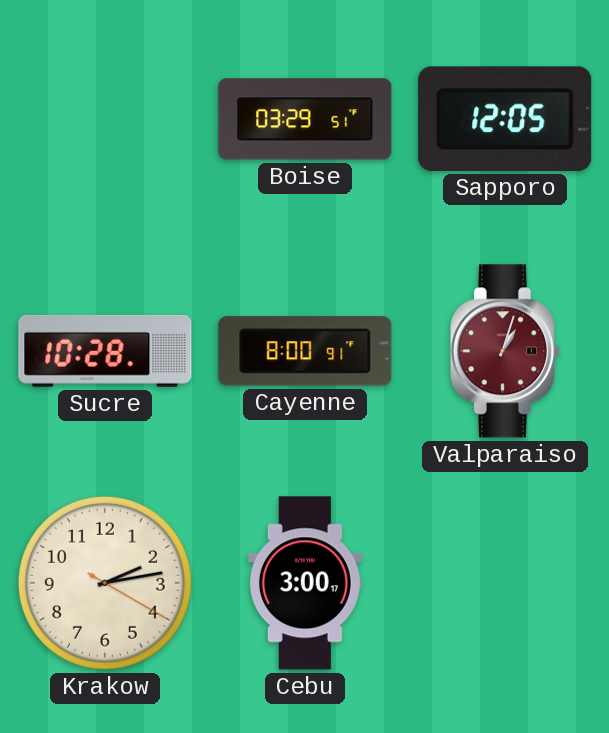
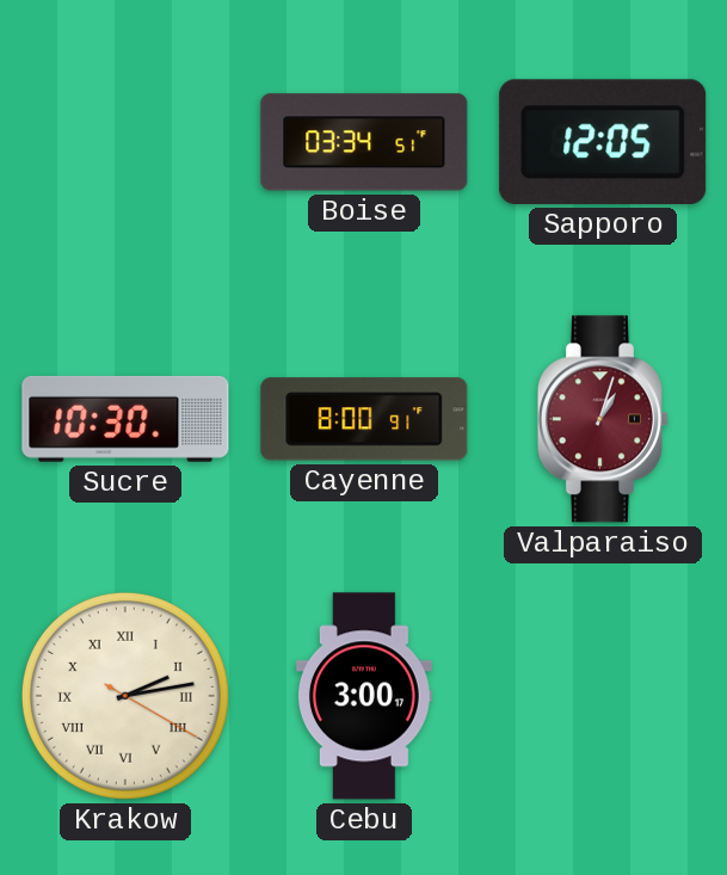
Boise: 03:29 -> 03:34
Sucre: 10:28 -> 10:30
Krakow numerals: Arabic -> Roman
